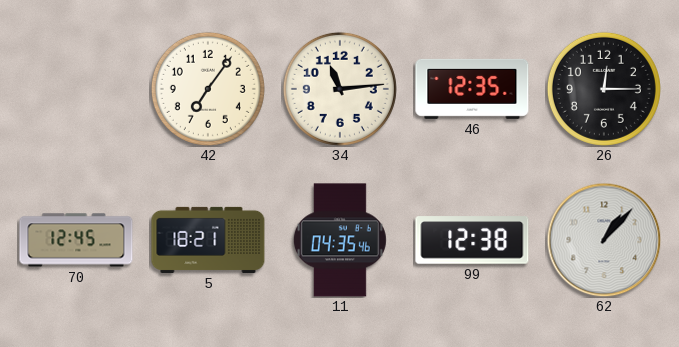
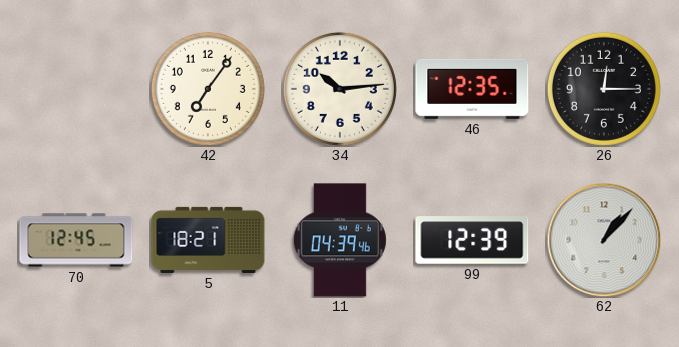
34: 11:14 -> 10:14
11: 04:35 -> 04:39
99: 12:38 -> 12:39
